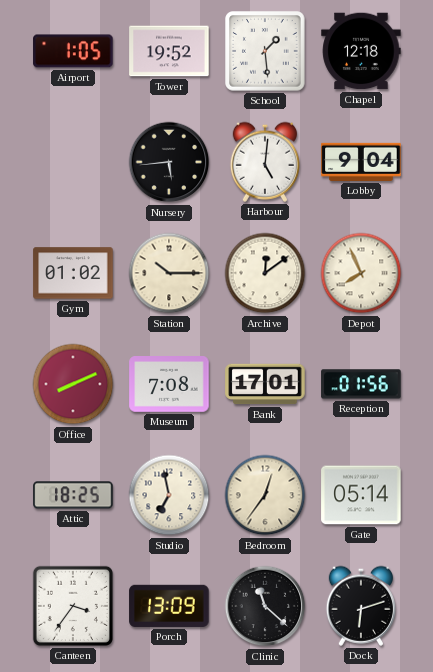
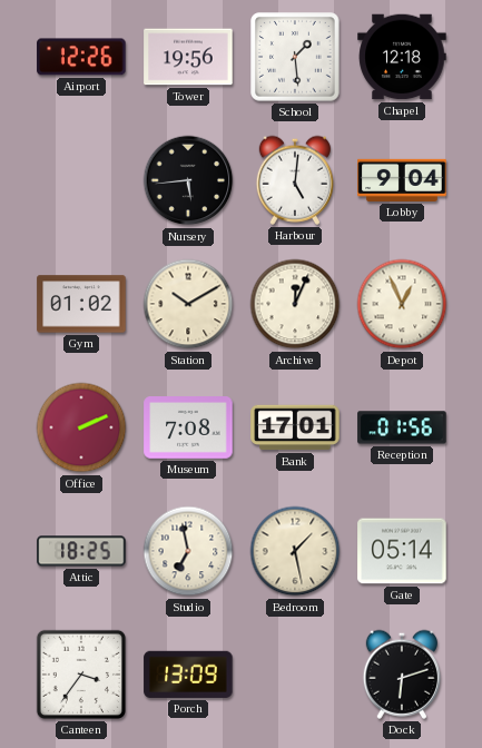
Airport: 1:05 -> 12:26
Tower: 19:52 -> 19:56
Station: 10:15 -> 10:10
Archive: 12:09 -> 12:04
Depot: 7:56 -> 12:56
Office: 8:11 -> 2:11
Bedroom: 12:36 -> 1:28
Clinic: 11:22 -> none
